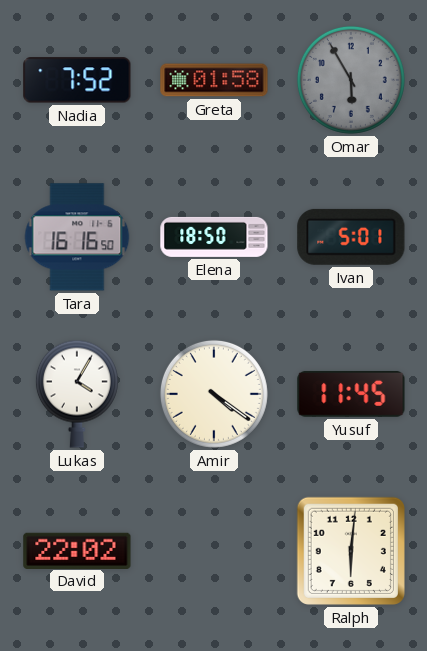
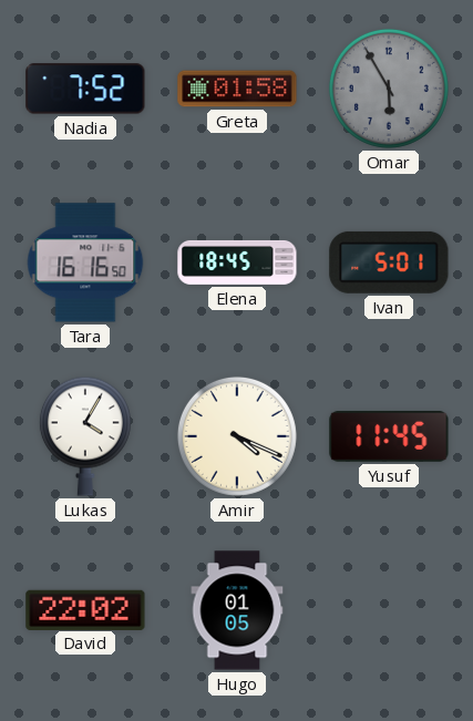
Elena: 18:50 -> 18:45
Amir: 4:21 -> 4:19
Hugo: none -> 01:05
Ralph: 6:01 -> none
